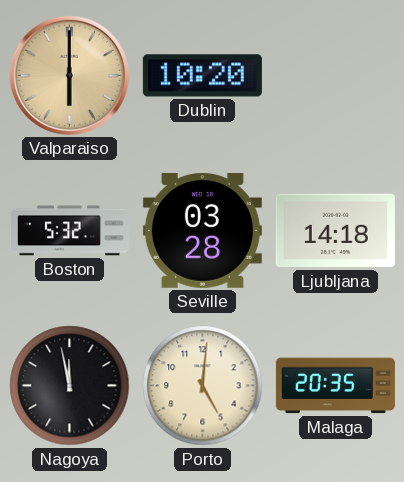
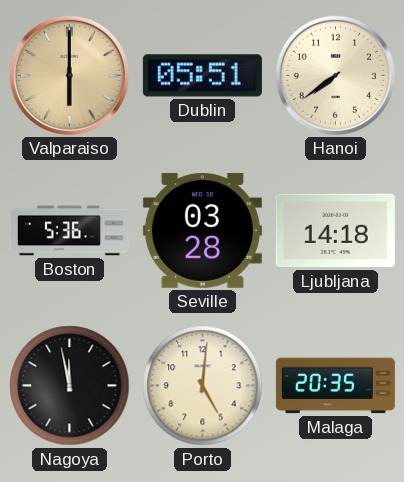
Dublin: 10:20 -> 05:51
Hanoi: none -> 7:39
Boston: 5:32 -> 5:36
